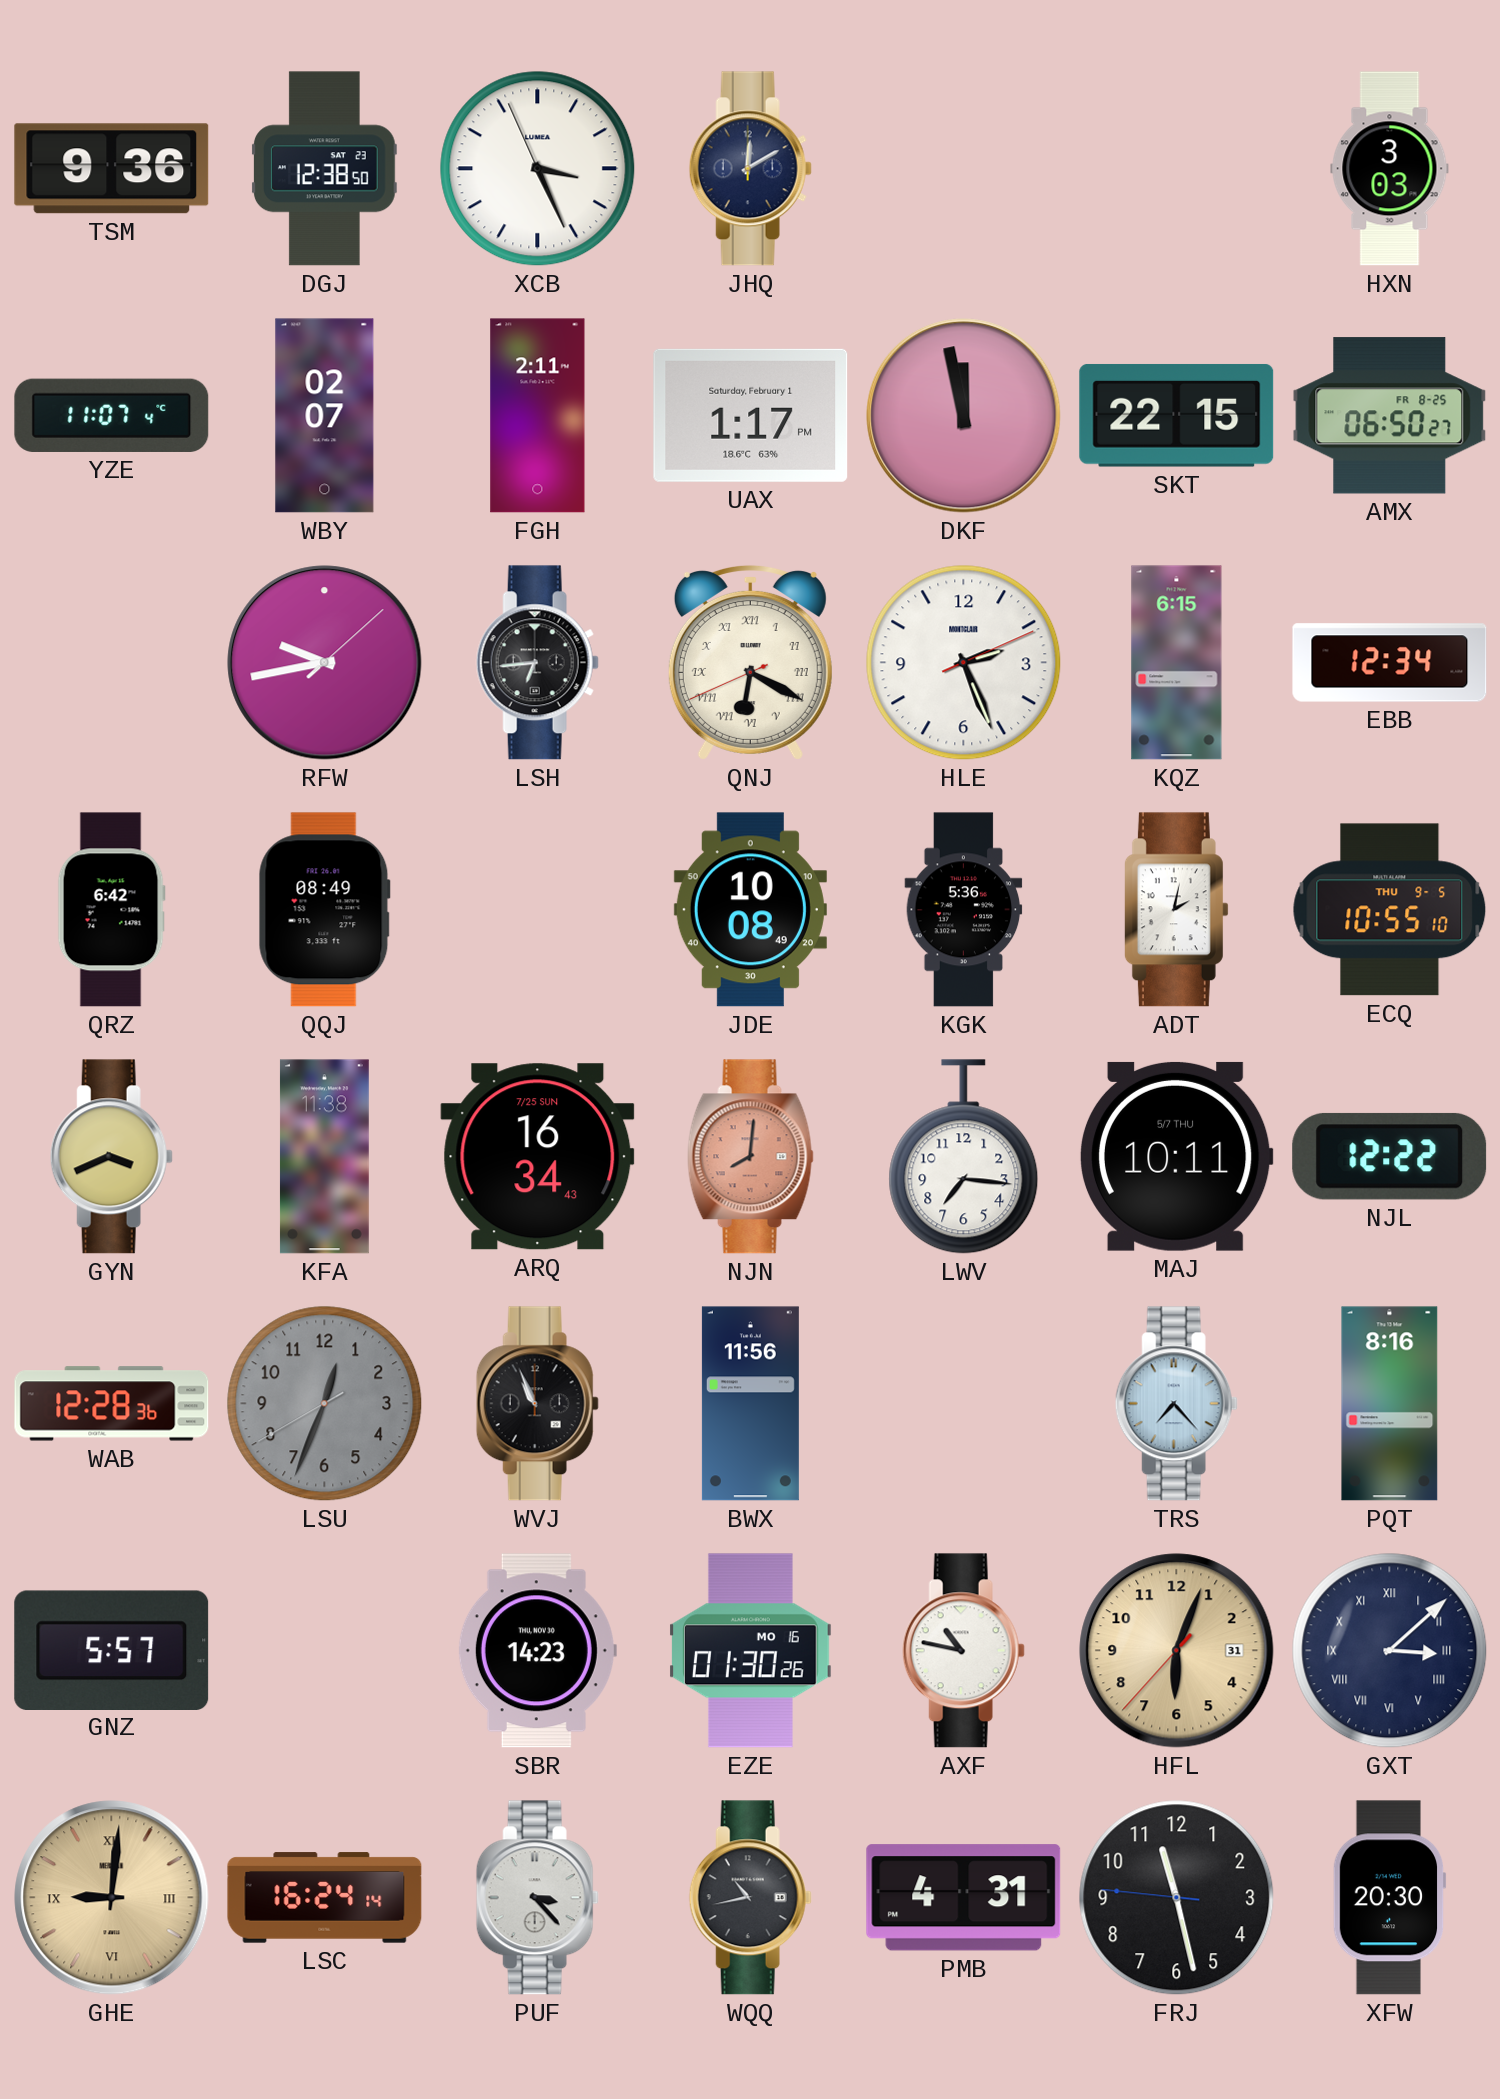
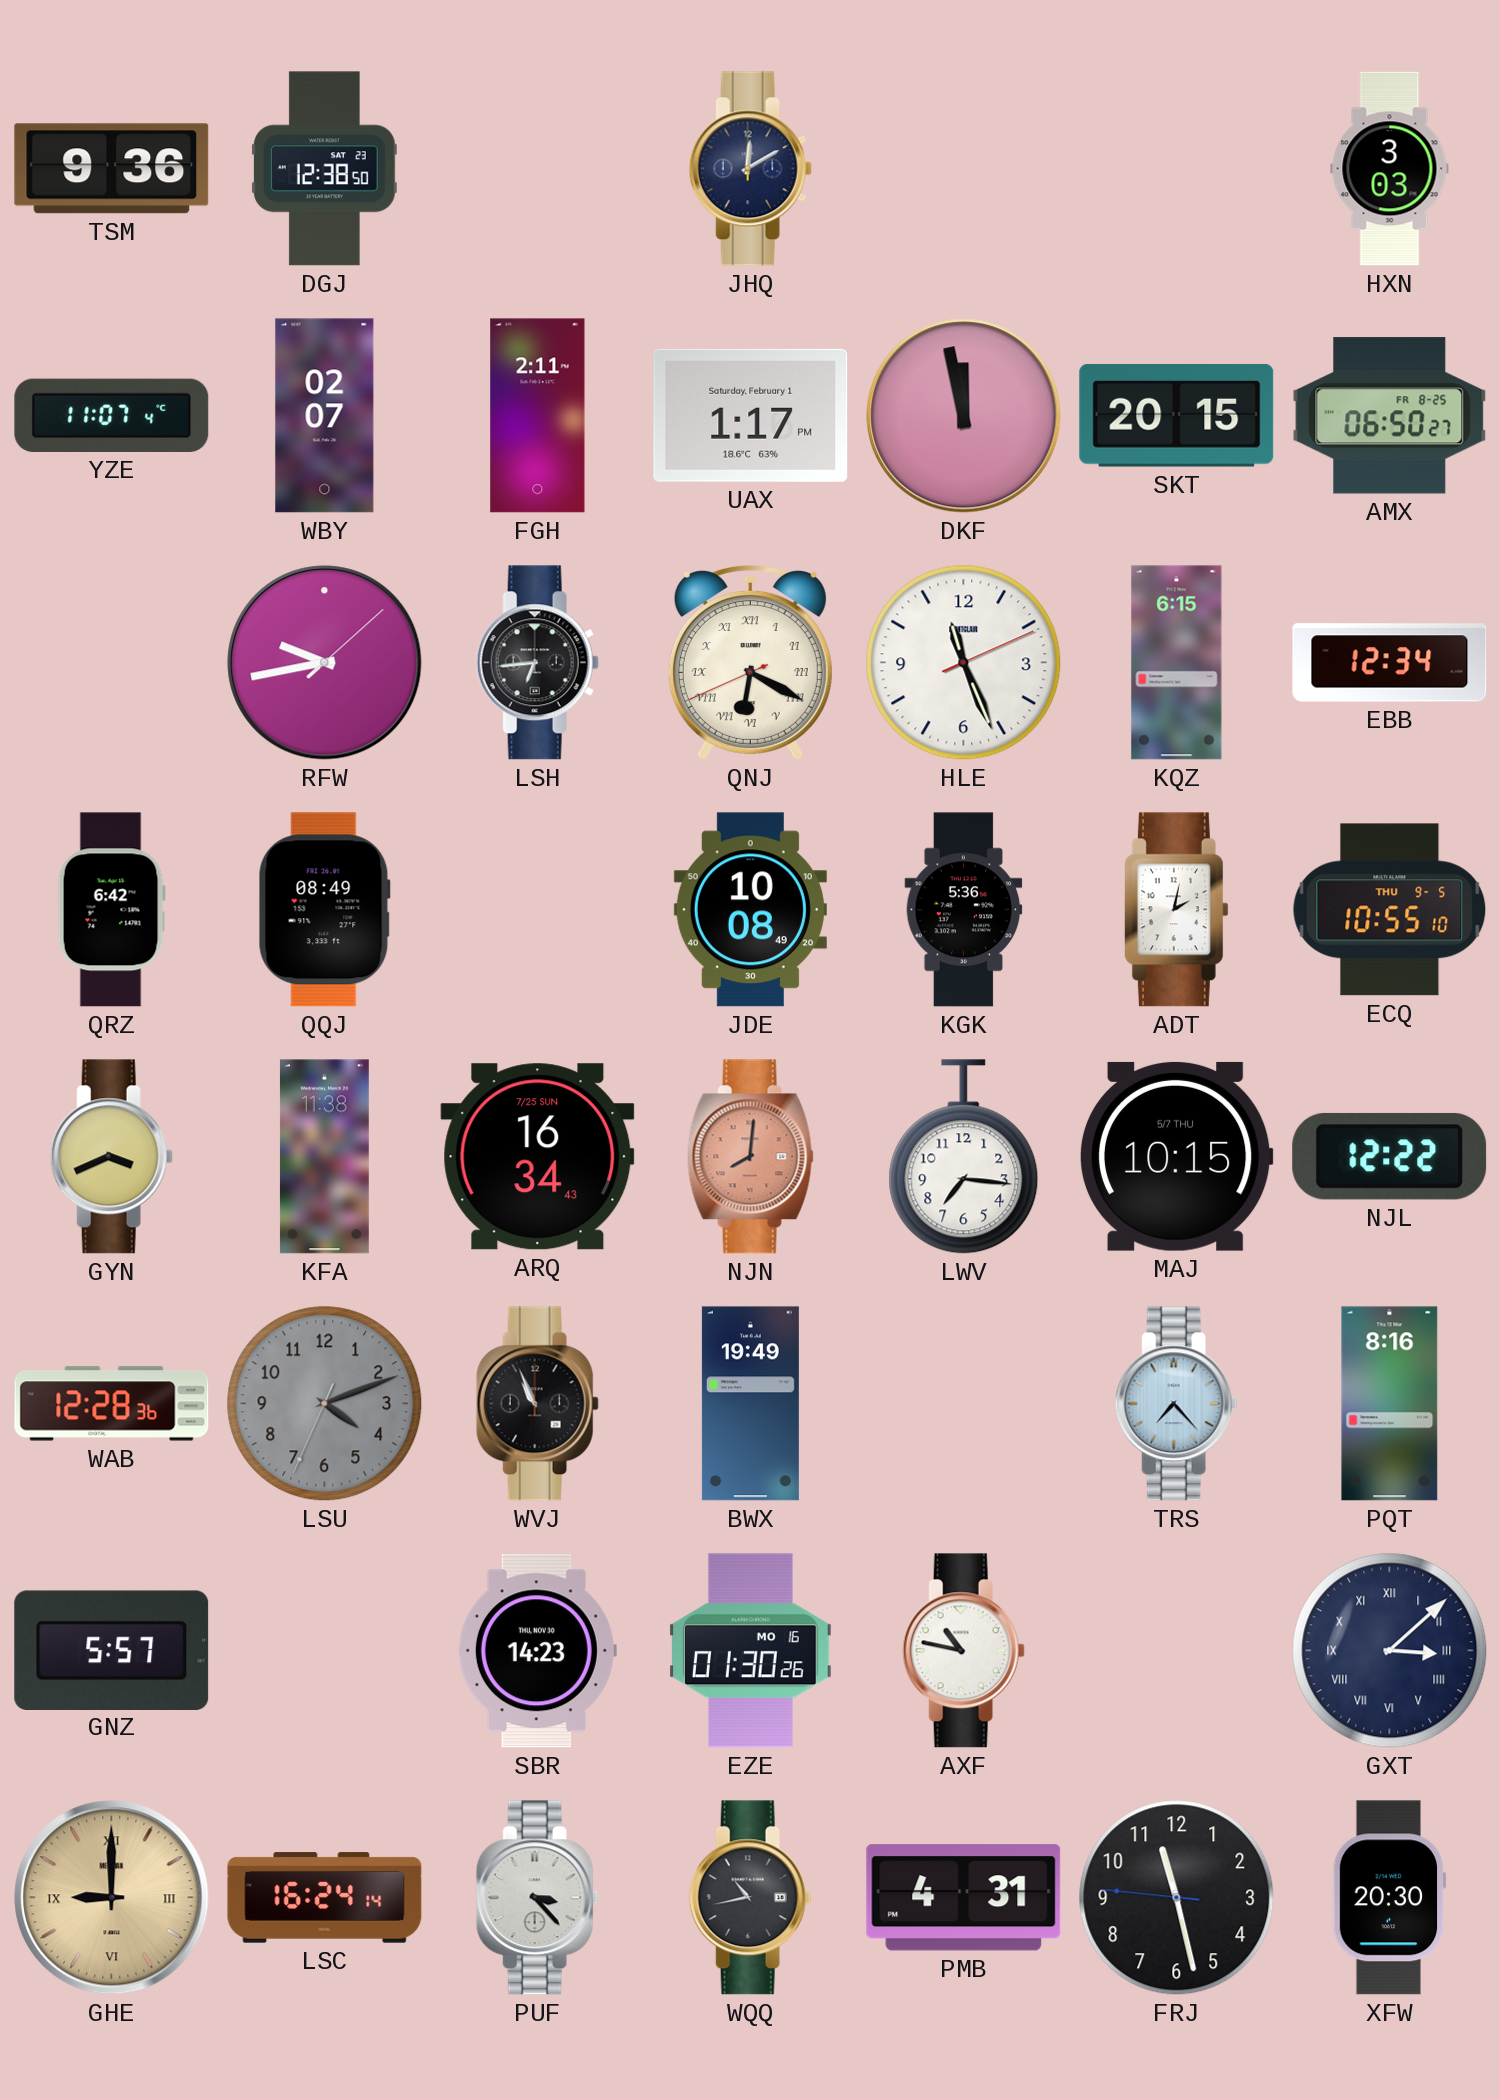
XCB: 3:25 -> none
SKT: 22:15 -> 20:15
HLE: 2:26 -> 11:26
MAJ: 10:11 -> 10:15
LSU: 12:33 -> 4:11
BWX: 11:56 -> 19:49
HFL: 6:03 -> none
GHE: 9:01 -> 9:00
